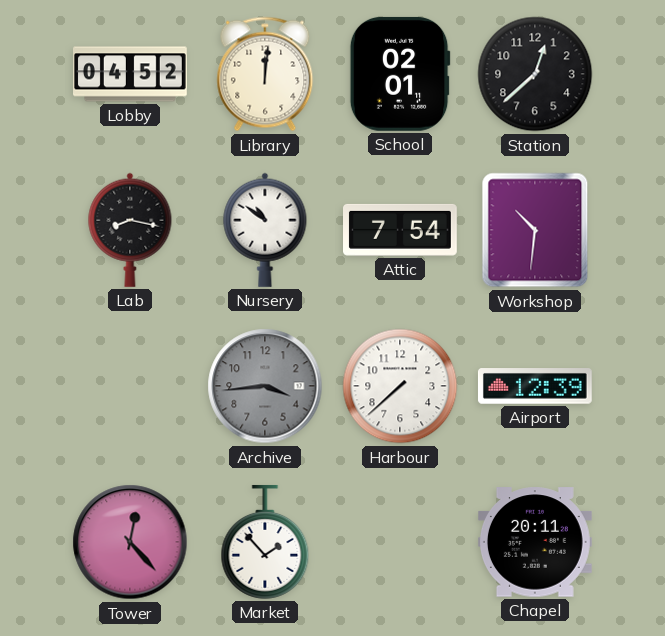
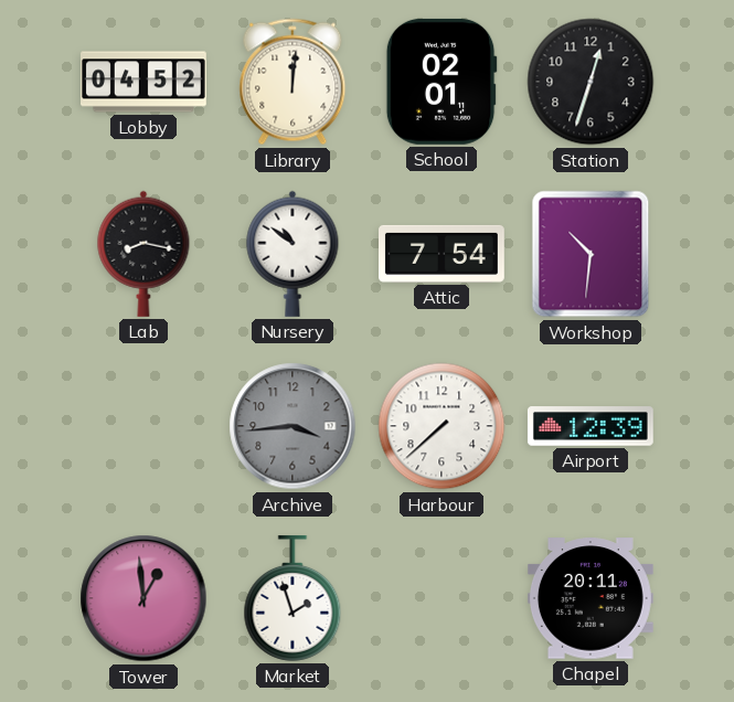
Station: 12:38 -> 12:33
Tower: 12:23 -> 12:59
Market: 1:53 -> 1:57
